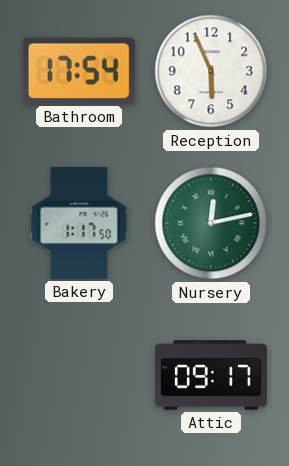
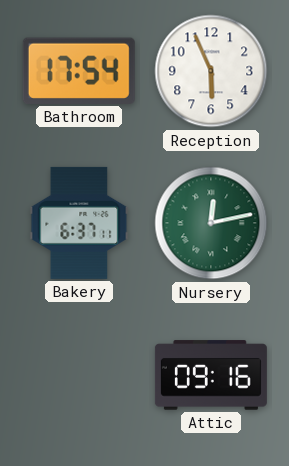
Bakery: 1:17 -> 6:37
Attic: 09:17 -> 09:16
